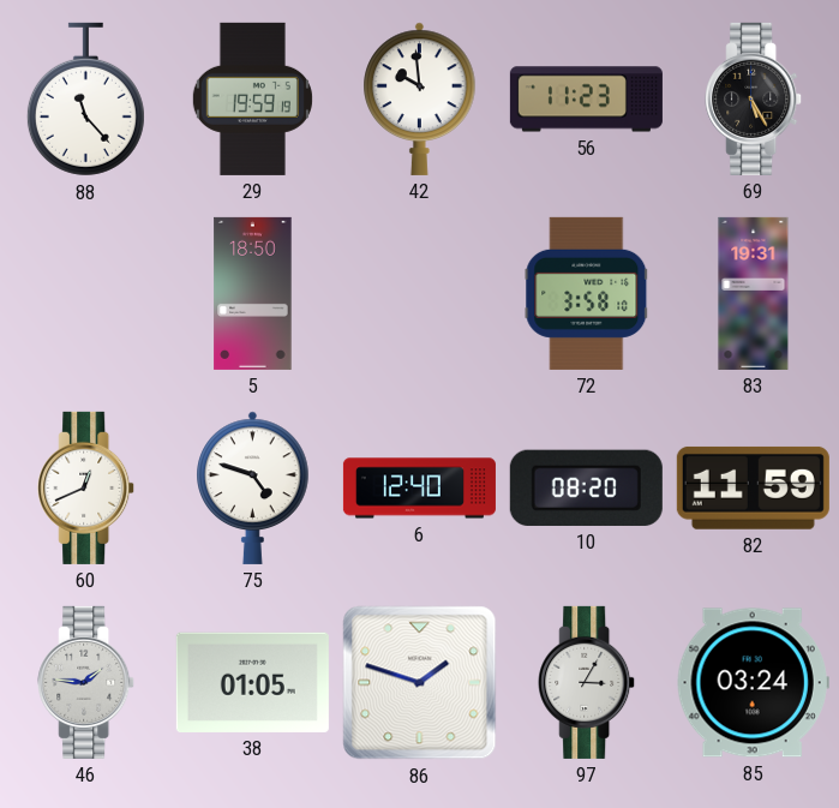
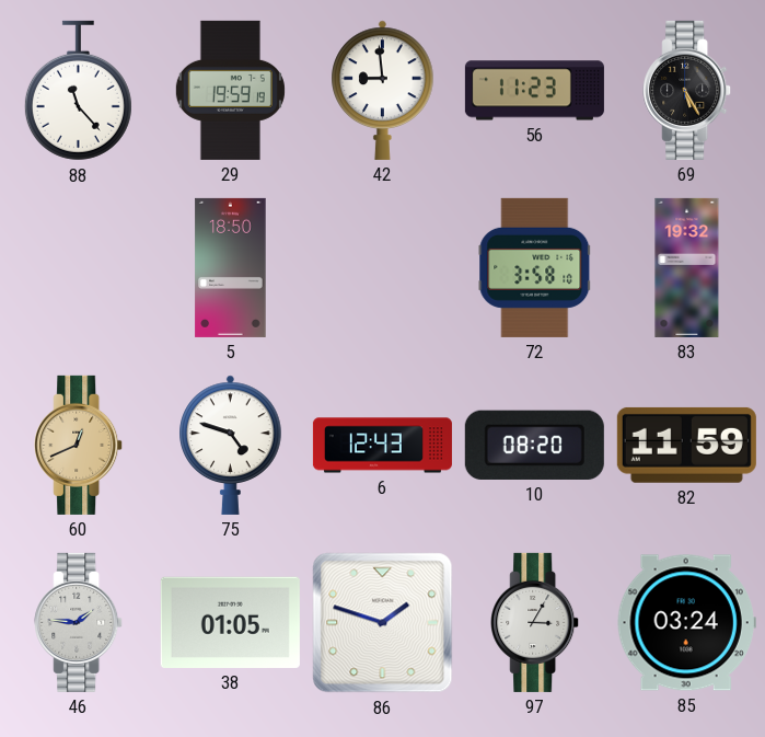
42: 9:59 -> 8:59
83: 19:31 -> 19:32
60 dial: white -> champagne
6: 12:40 -> 12:43
